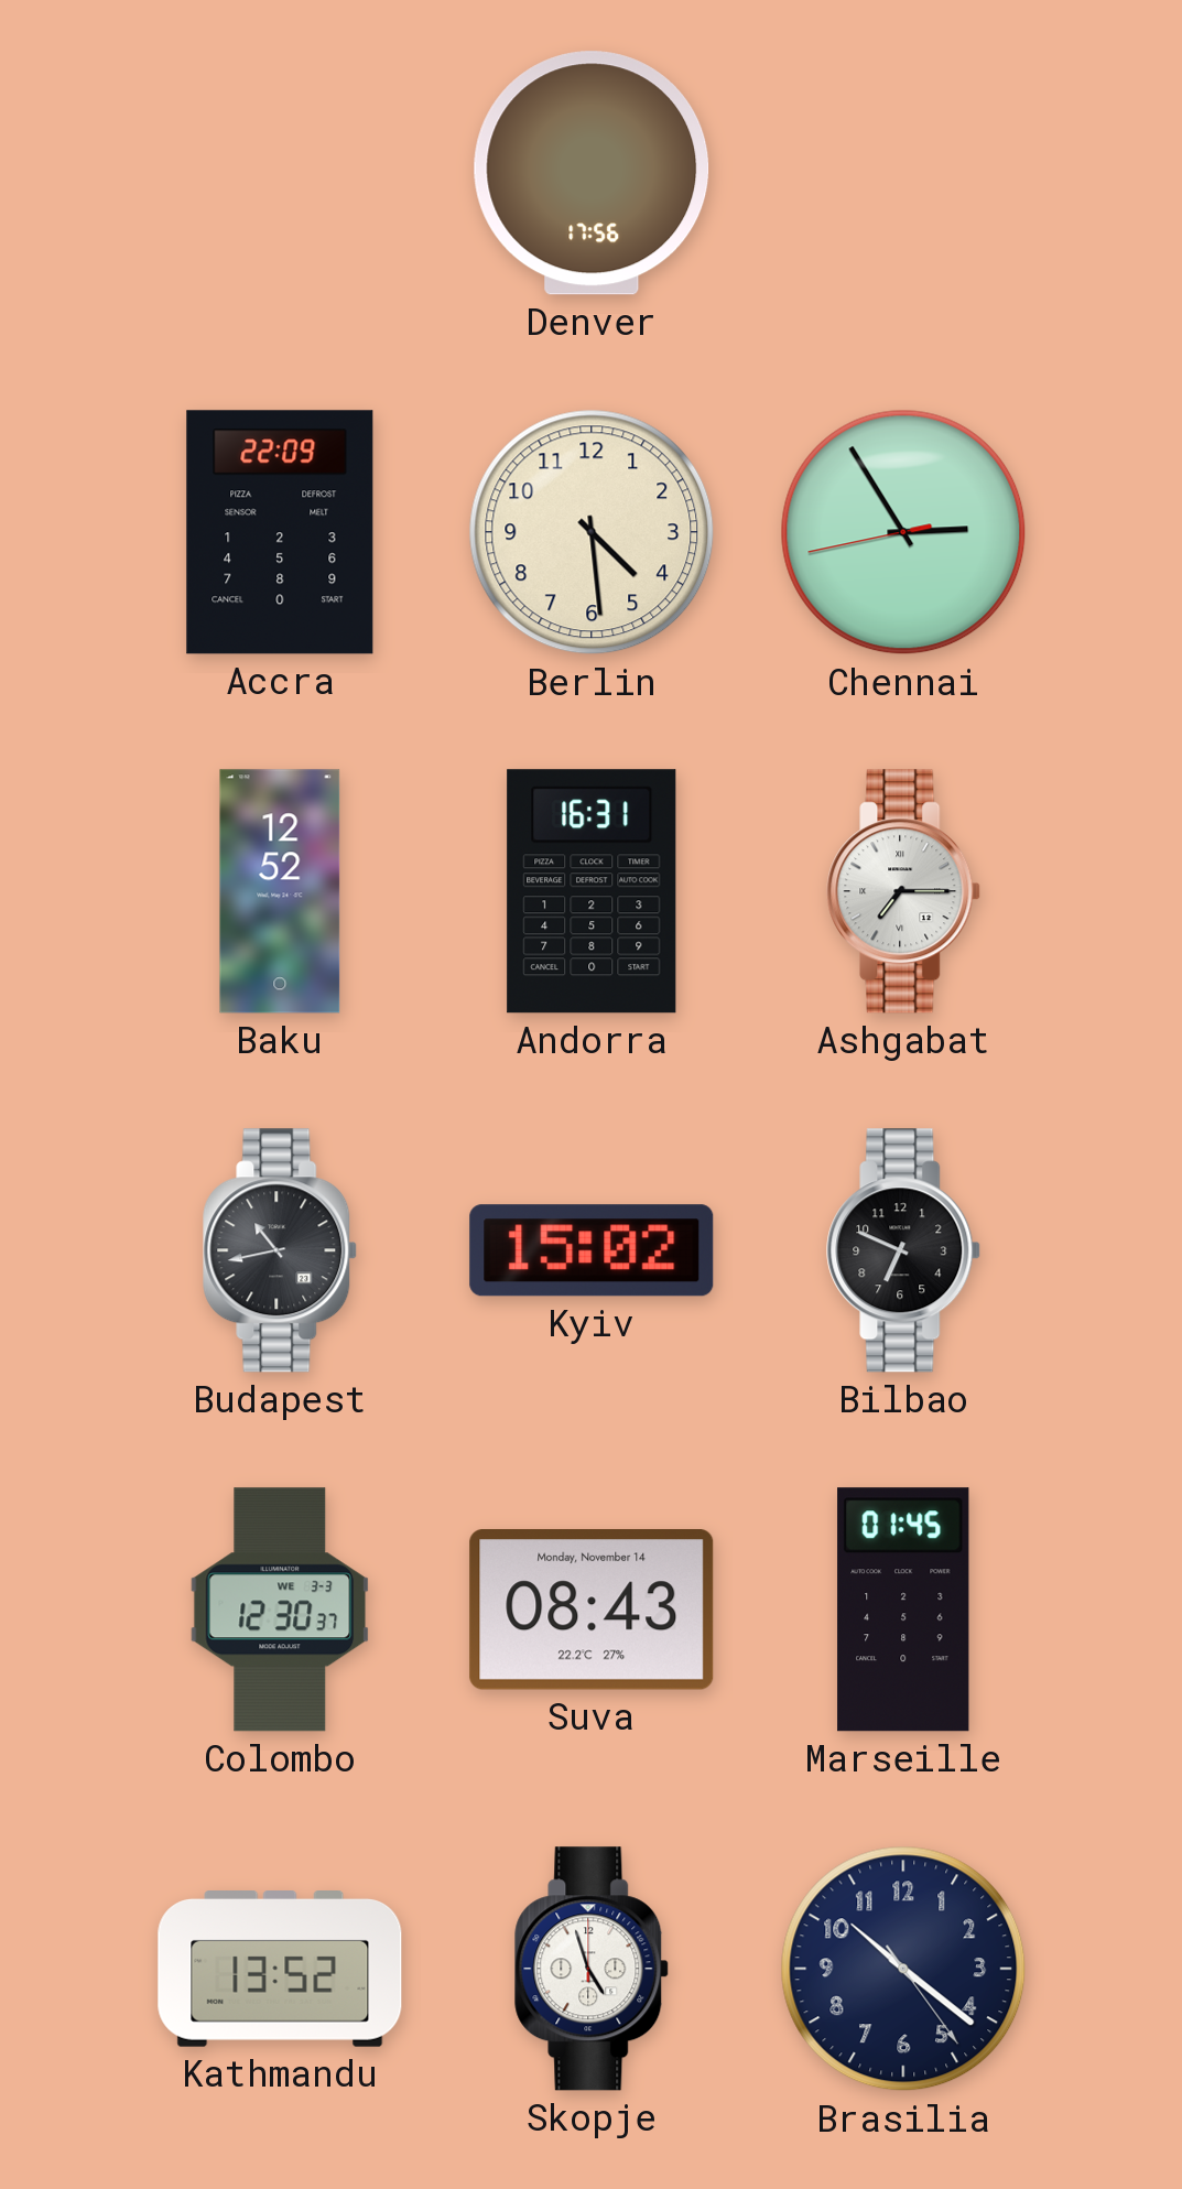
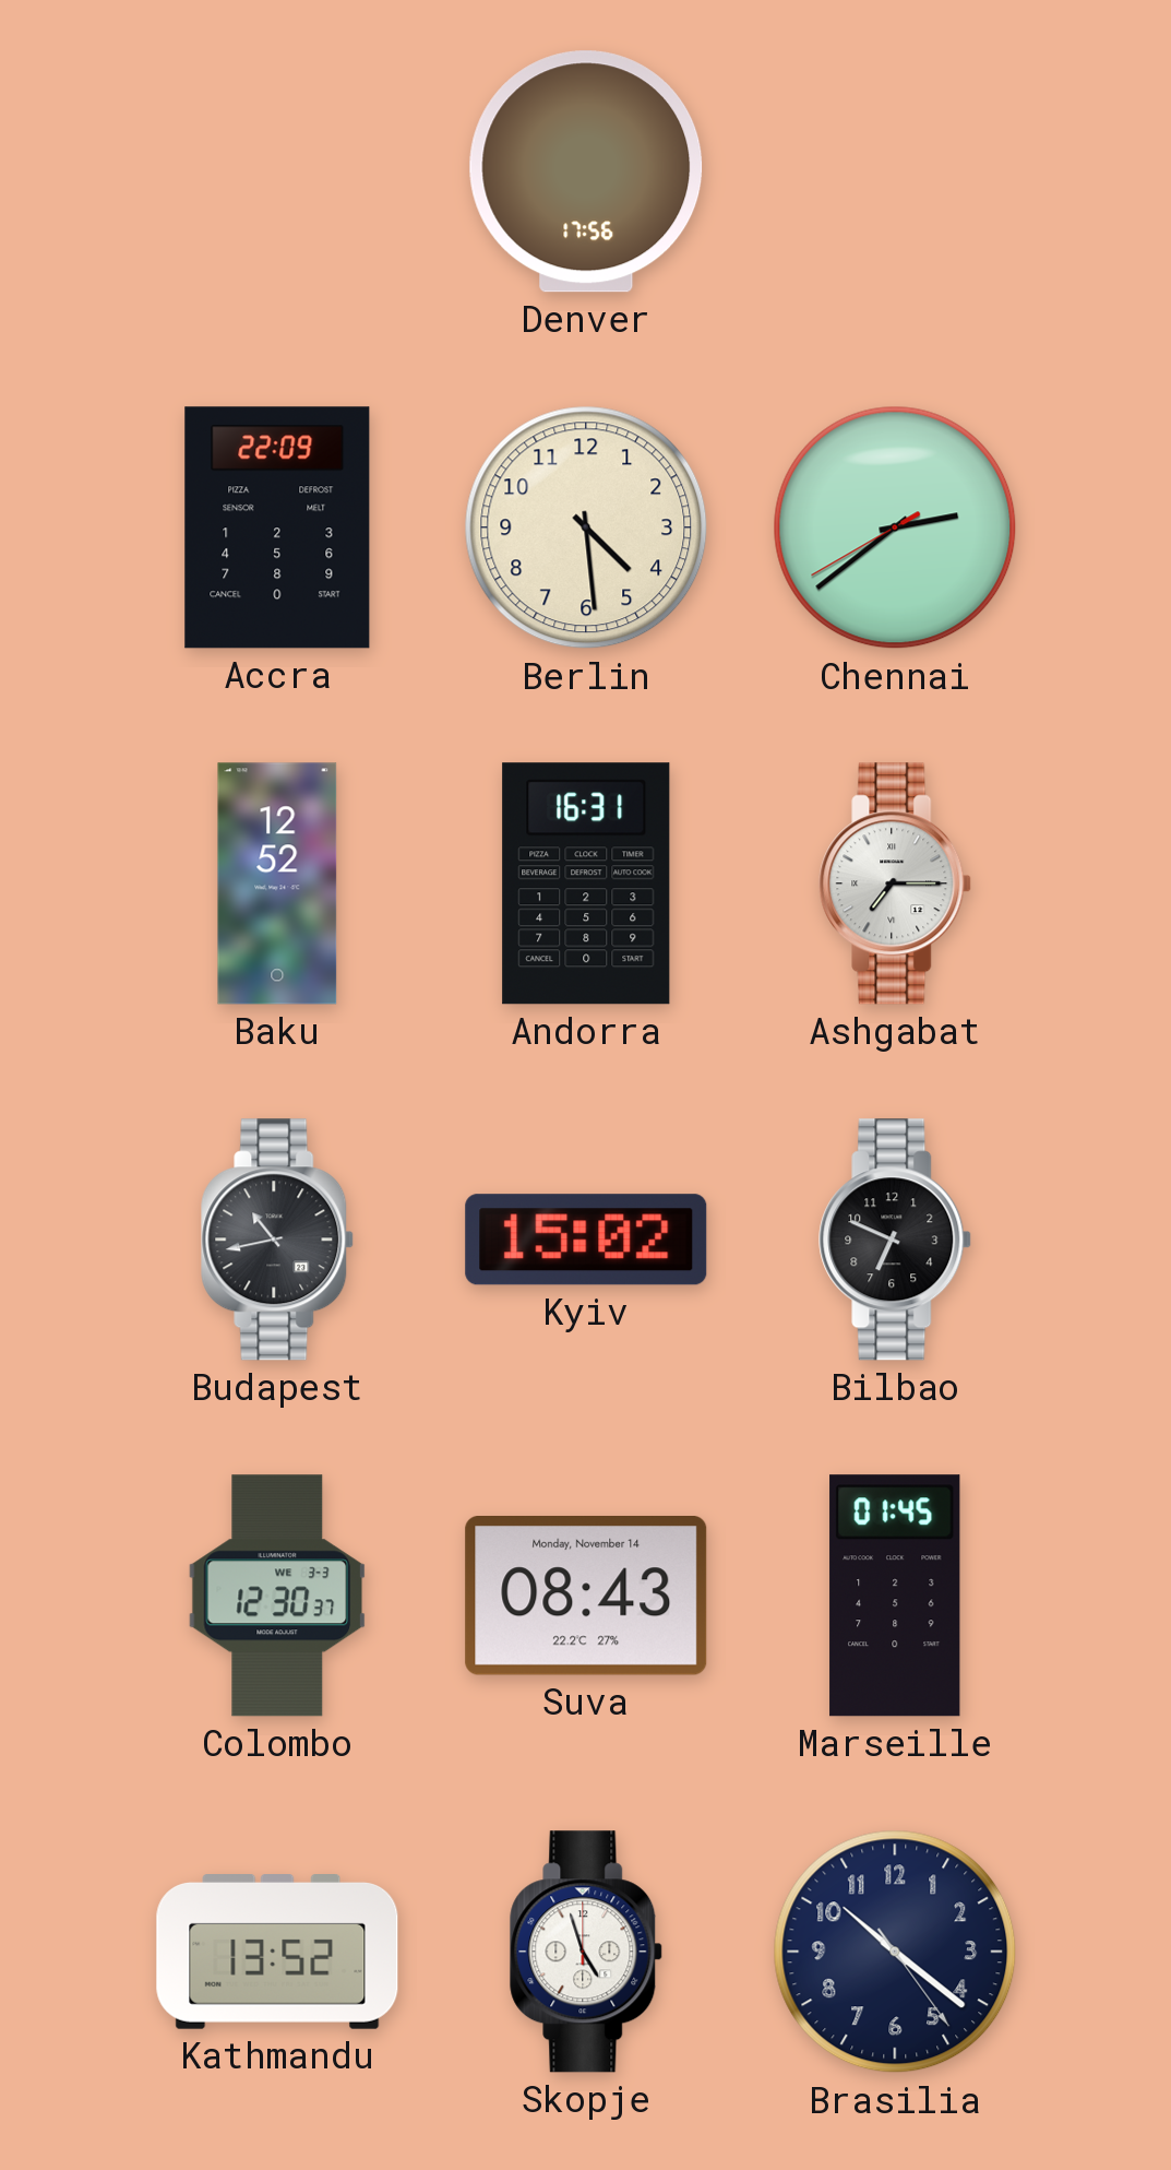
Chennai: 2:54 -> 2:38
